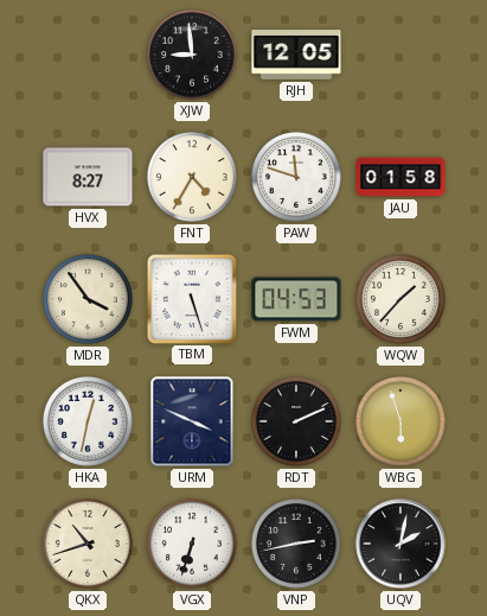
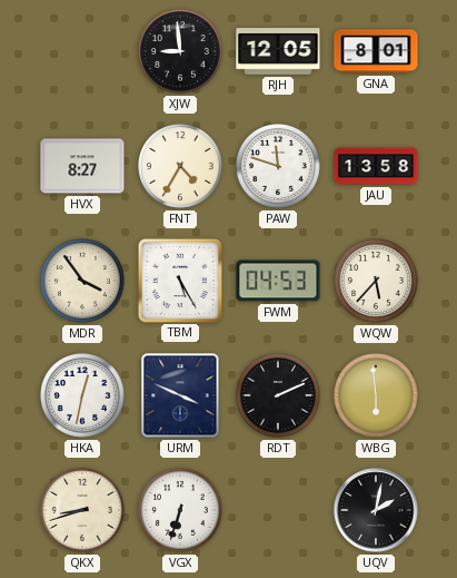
GNA: none -> 8:01
JAU: 01:58 -> 13:58
TBM: 5:27 -> 5:25
WQW: 1:37 -> 5:37
WBG: 5:57 -> 5:59
QKX: 10:42 -> 8:42
VNP: 2:43 -> none
